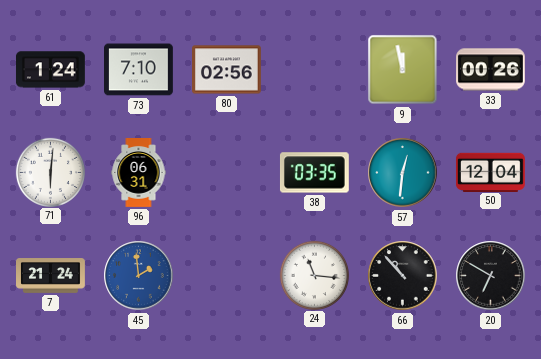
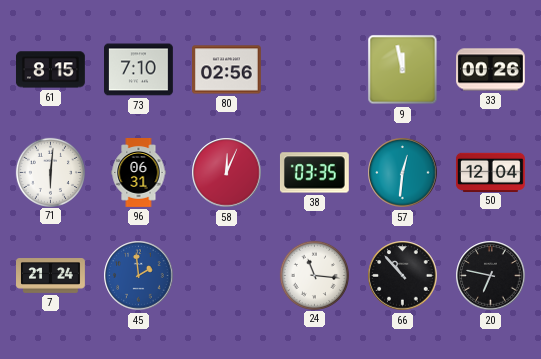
61: 1:24 -> 8:15
58: none -> 12:04
20: 6:50 -> 6:47
